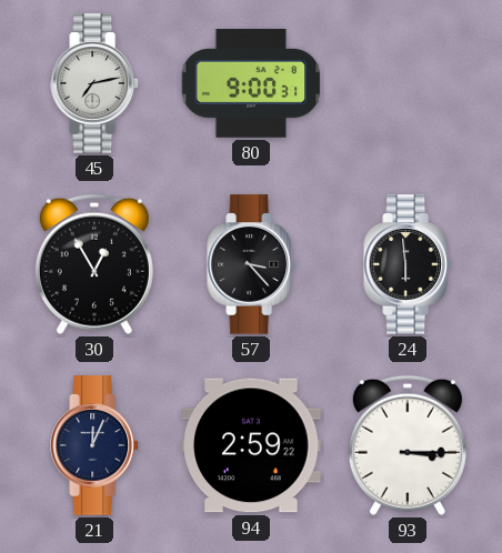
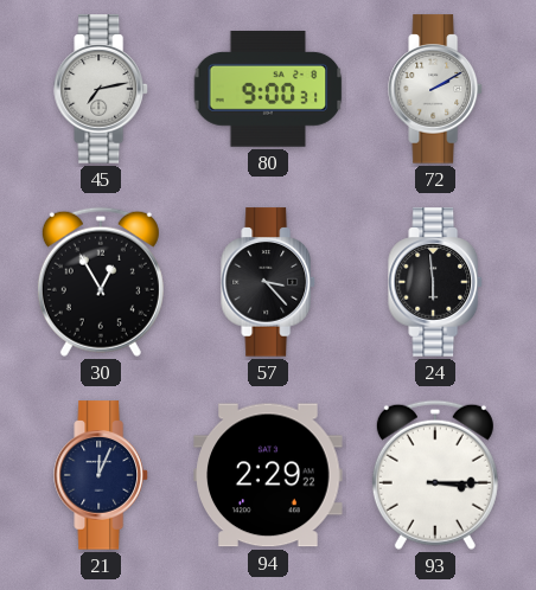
72: none -> 2:10
94: 2:59 -> 2:29
